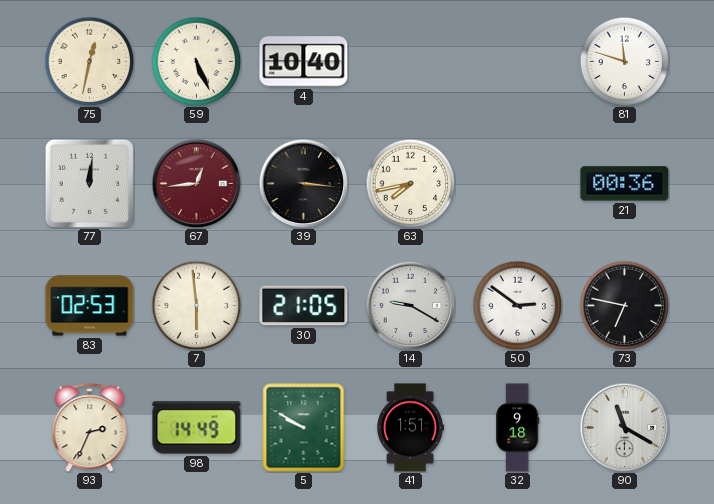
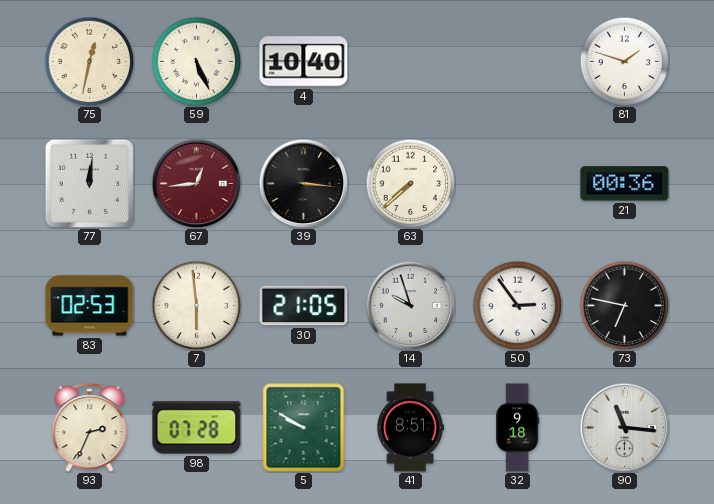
81: 11:48 -> 1:48
63: 7:43 -> 7:38
14: 9:20 -> 9:57
50: 2:51 -> 2:54
98: 14:49 -> 07:28
41: 1:51 -> 8:51
90: 11:20 -> 11:16
